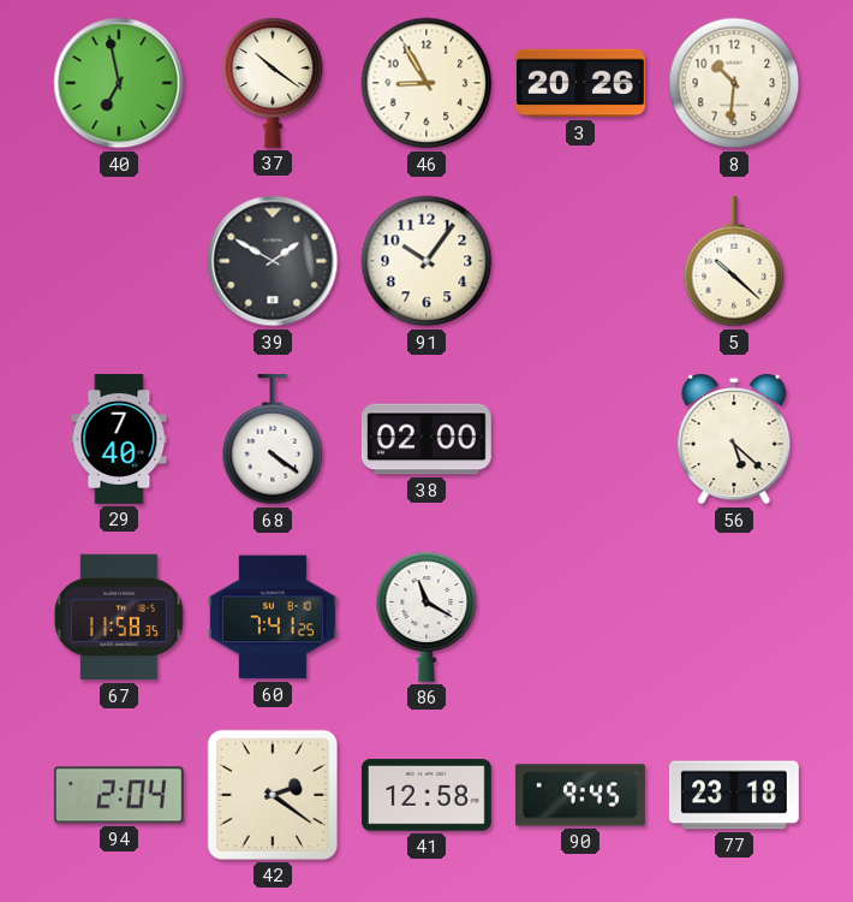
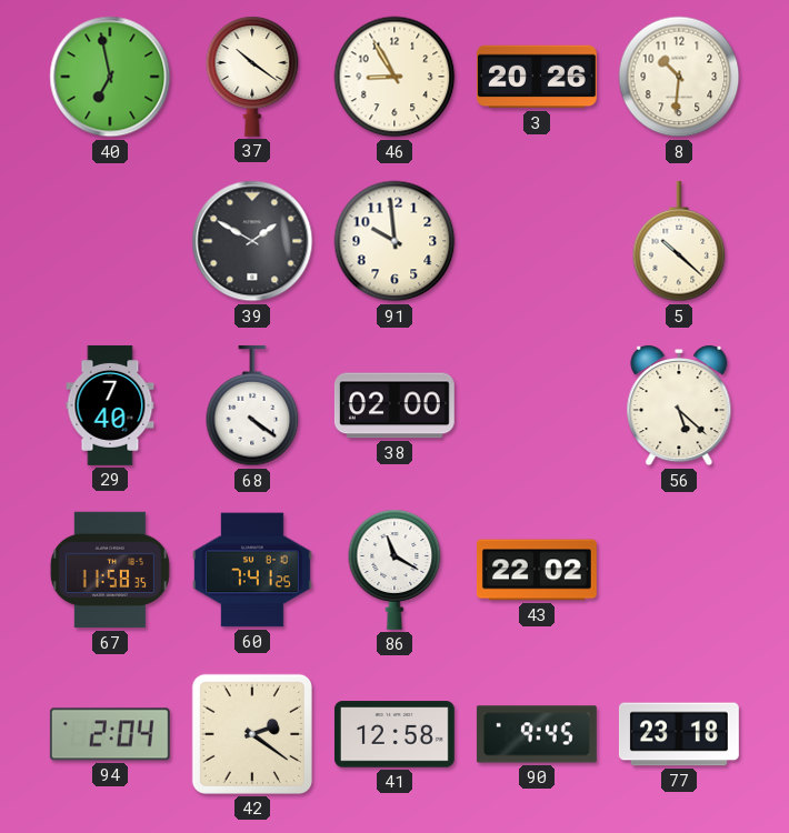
91: 10:06 -> 9:59
43: none -> 22:02
